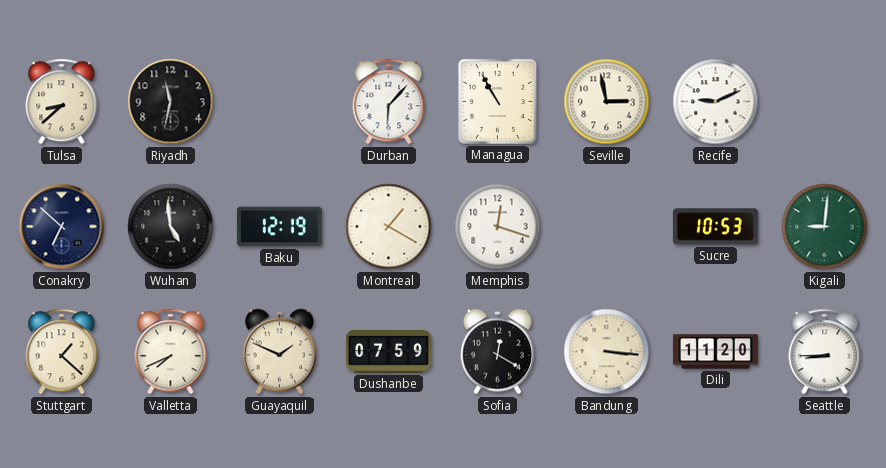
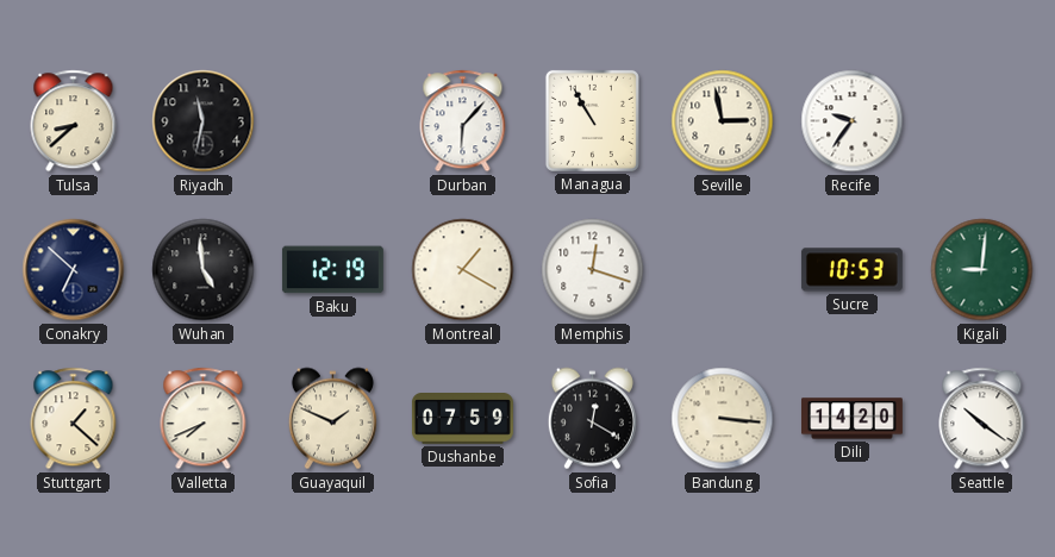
Recife: 9:11 -> 9:36
Dili: 11:20 -> 14:20
Seattle: 8:45 -> 10:21
